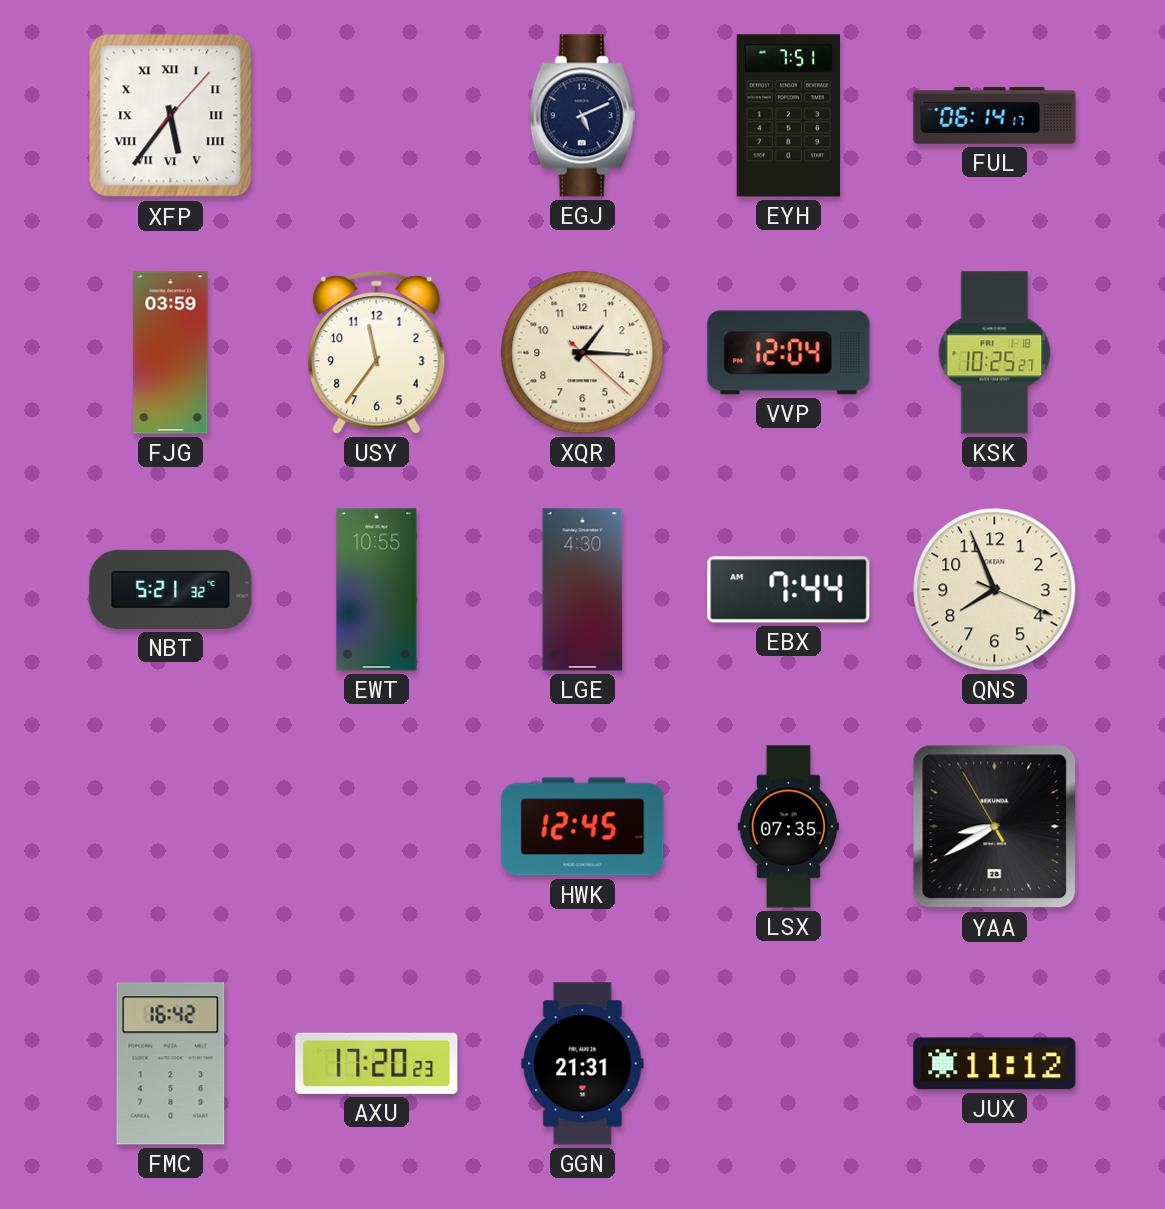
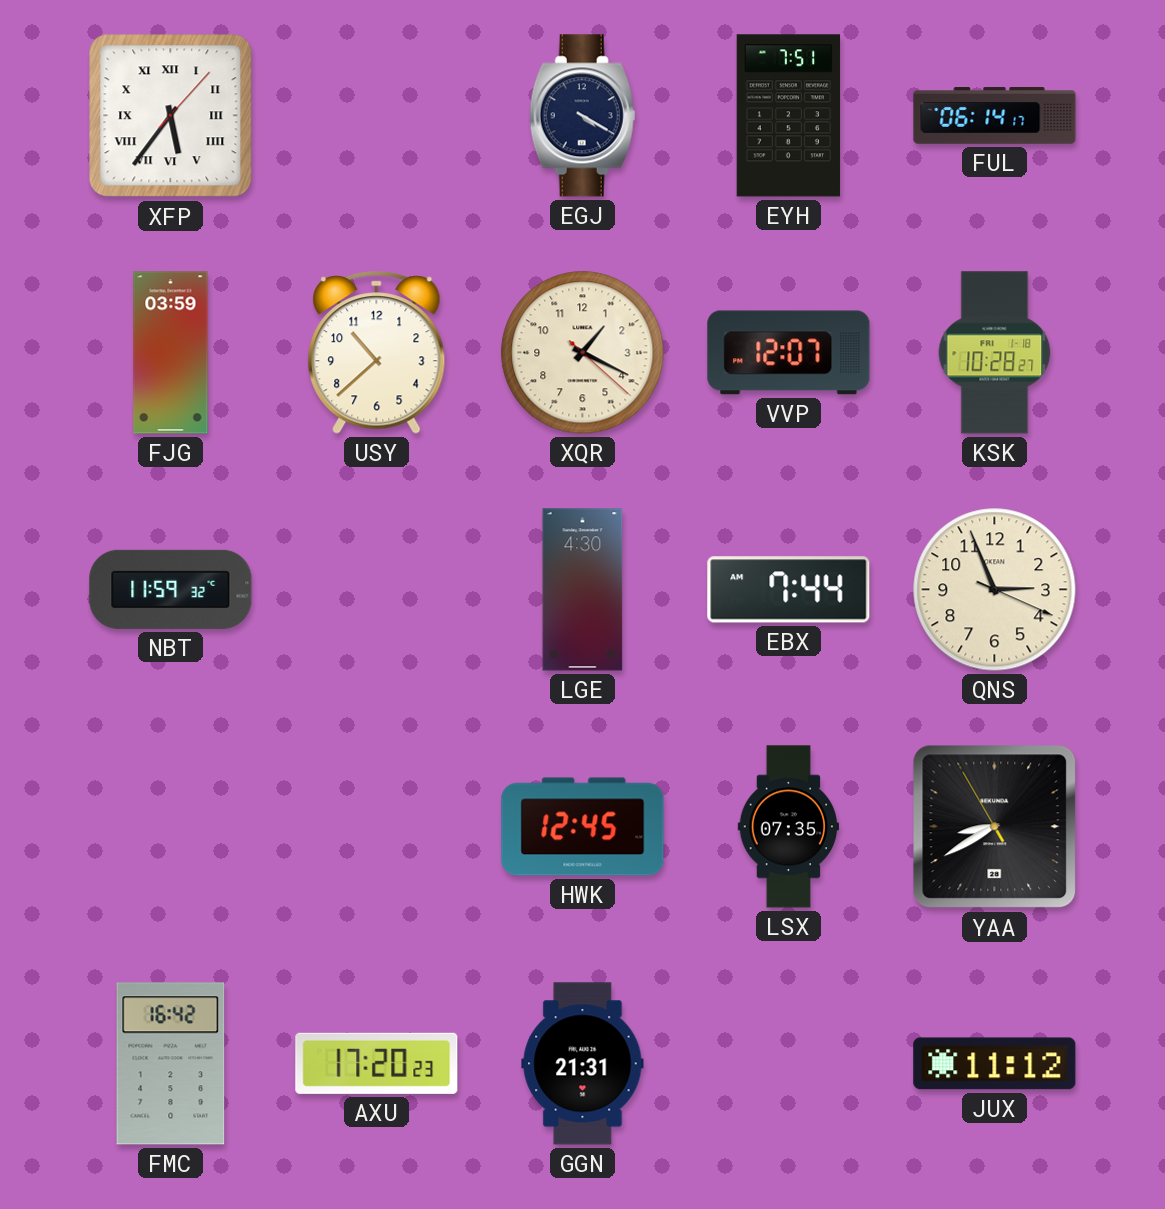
EGJ: 5:11 -> 4:20
USY: 11:36 -> 10:38
XQR: 1:15 -> 1:19
VVP: 12:04 -> 12:07
KSK: 10:25 -> 10:28
NBT: 5:21 -> 11:59
EWT: 10:55 -> none
QNS: 7:56 -> 2:56
